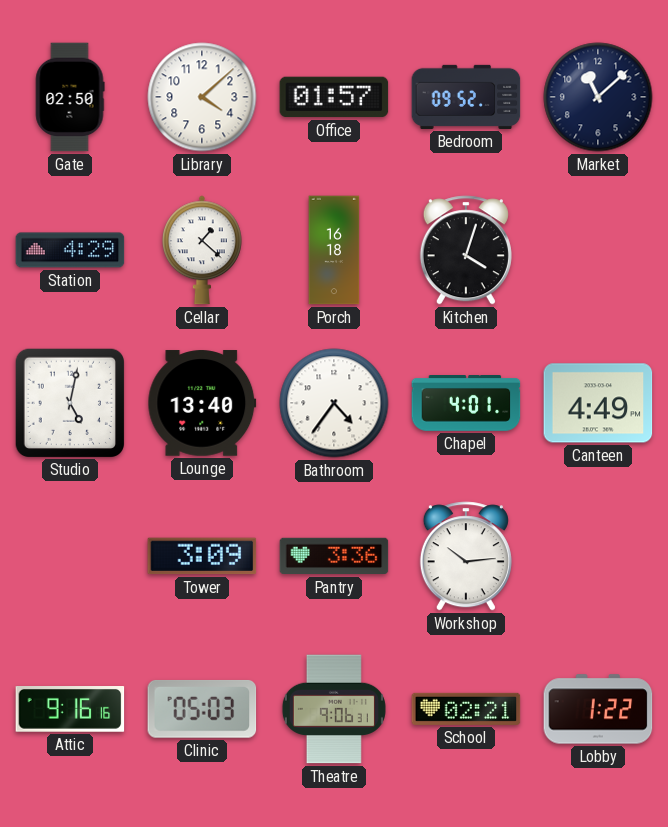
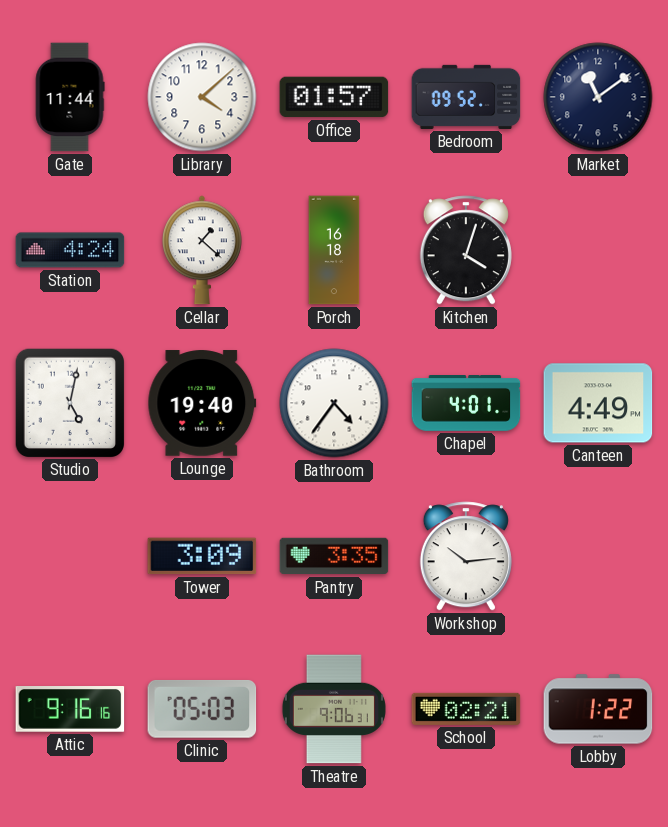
Gate: 02:50 -> 11:44
Market: 11:08 -> 11:09
Station: 4:29 -> 4:24
Lounge: 13:40 -> 19:40
Pantry: 3:36 -> 3:35
